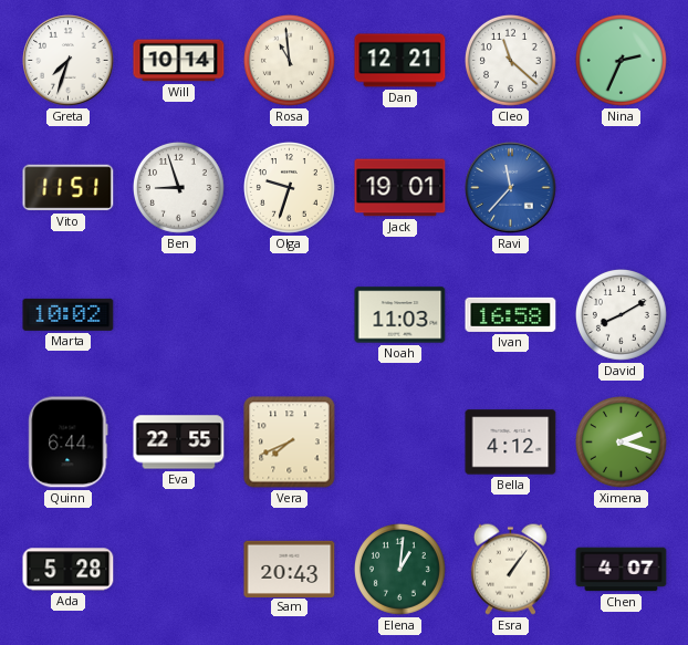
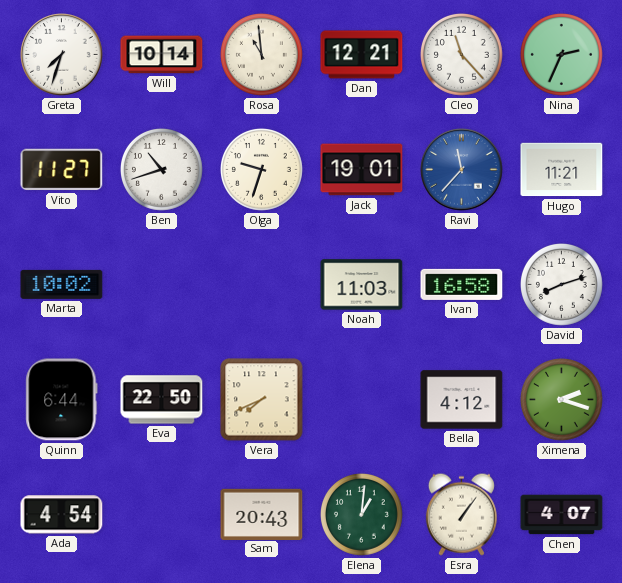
Cleo: 11:22 -> 11:23
Vito: 11:51 -> 11:27
Ben: 8:57 -> 10:42
Hugo: none -> 11:21
David: 8:10 -> 8:12
Eva: 22:55 -> 22:50
Ada: 5:28 -> 4:54
